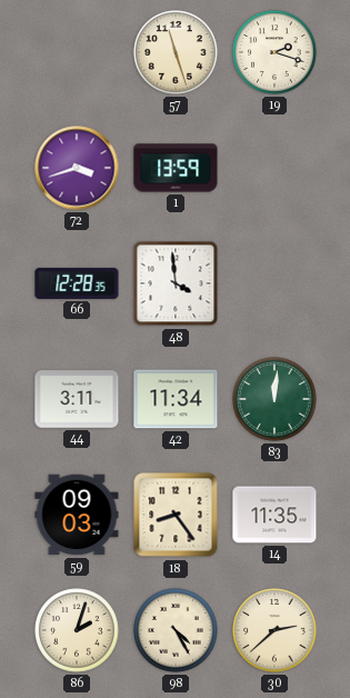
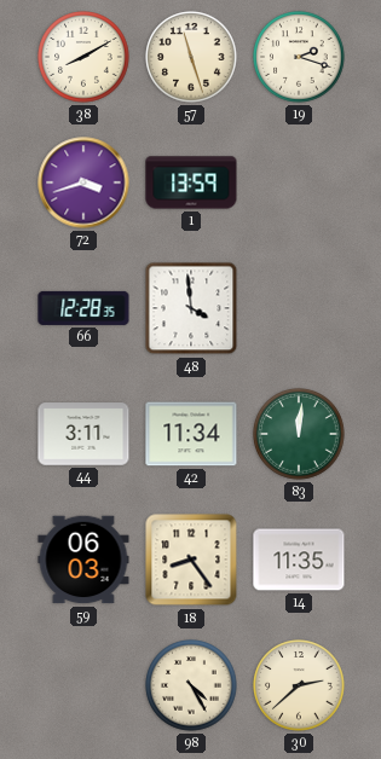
38: none -> 8:10
59: 09:03 -> 06:03
86: 2:03 -> none
